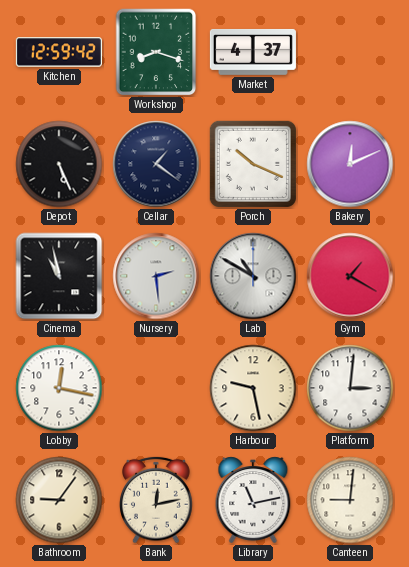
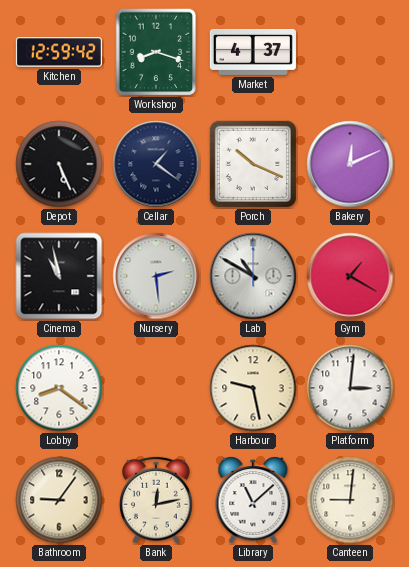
Lobby: 12:17 -> 8:21
Library: 11:13 -> 11:08
